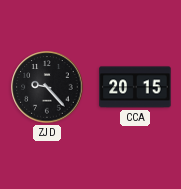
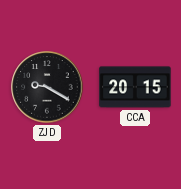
ZJD: 9:23 -> 9:20
